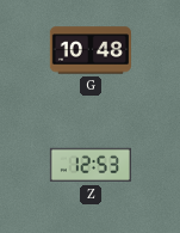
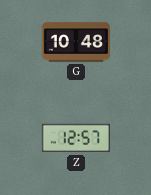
Z: 12:53 -> 12:57
